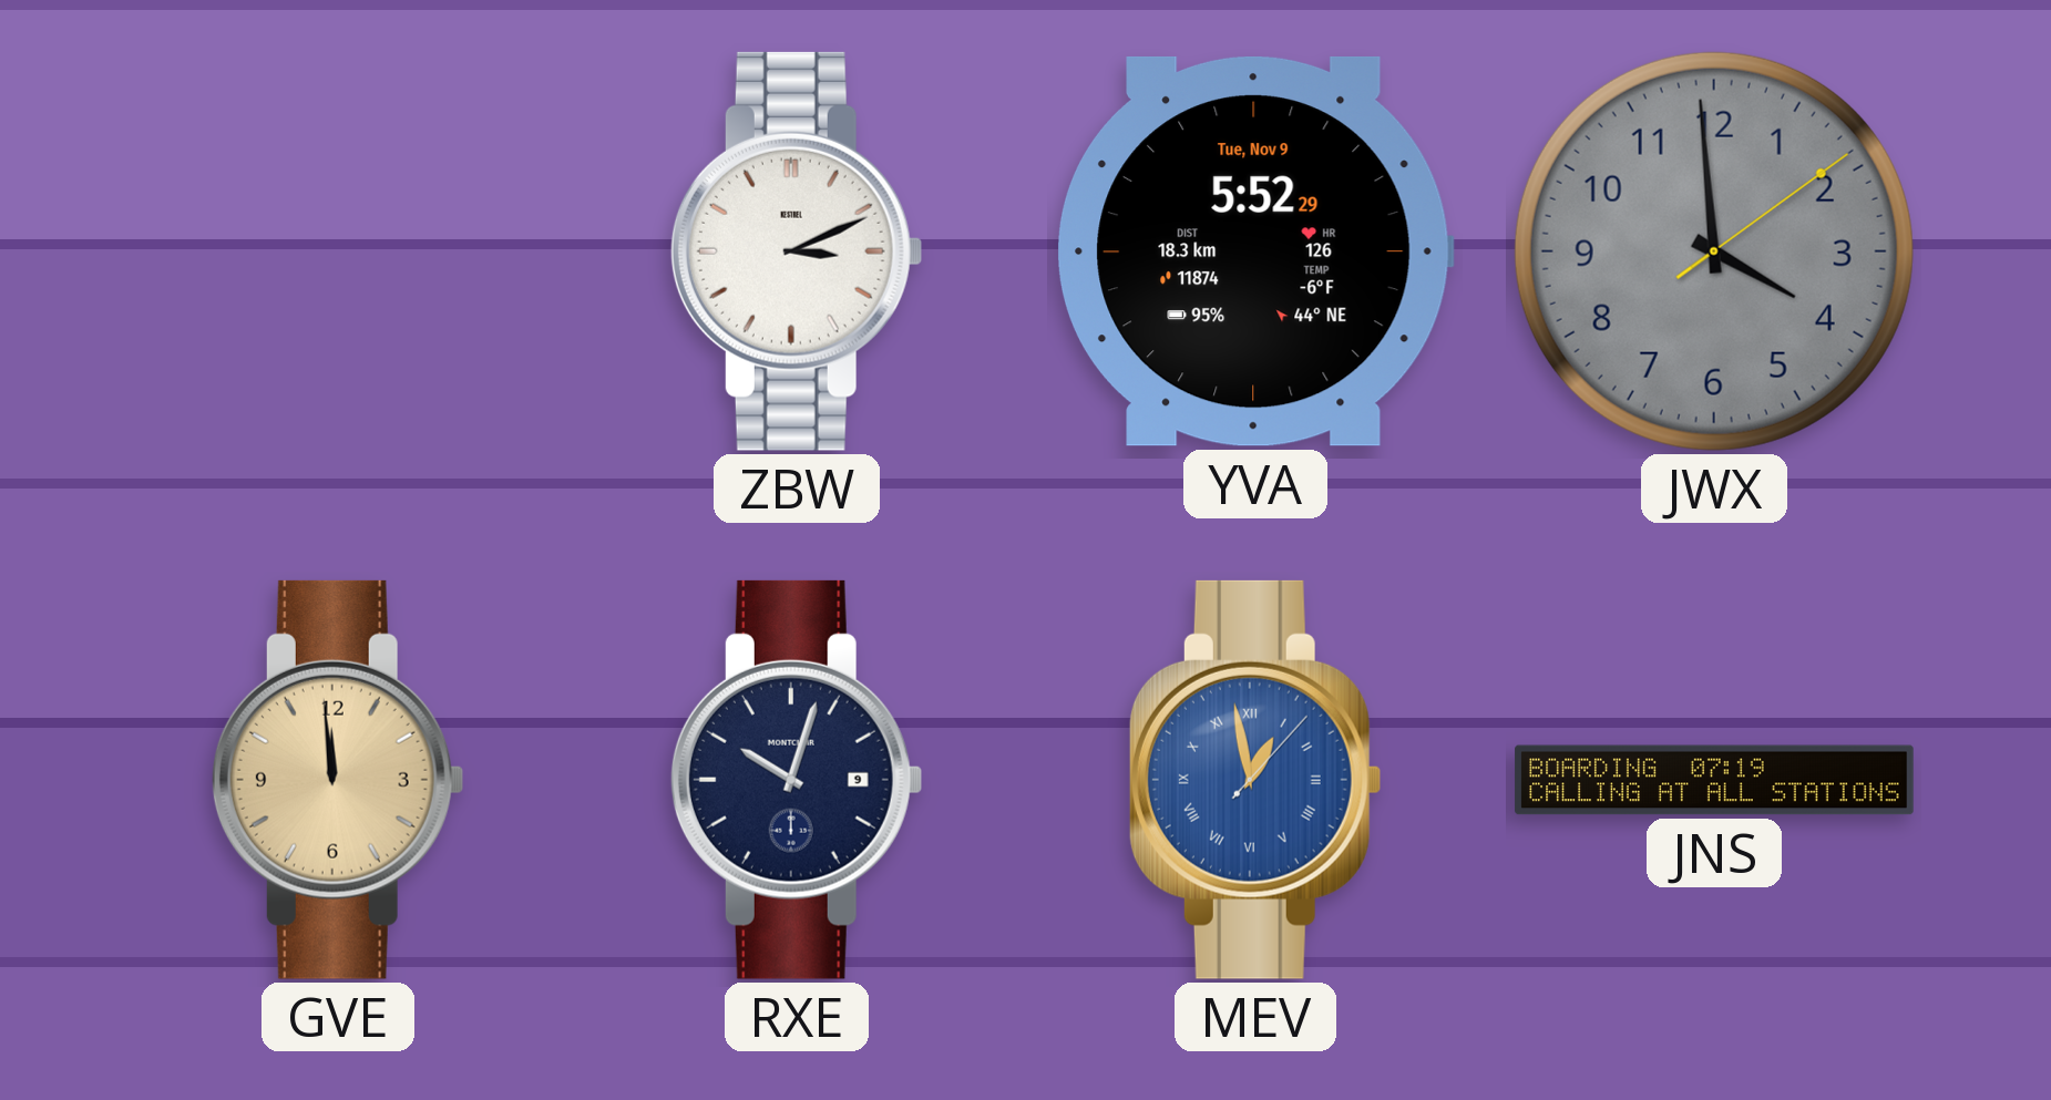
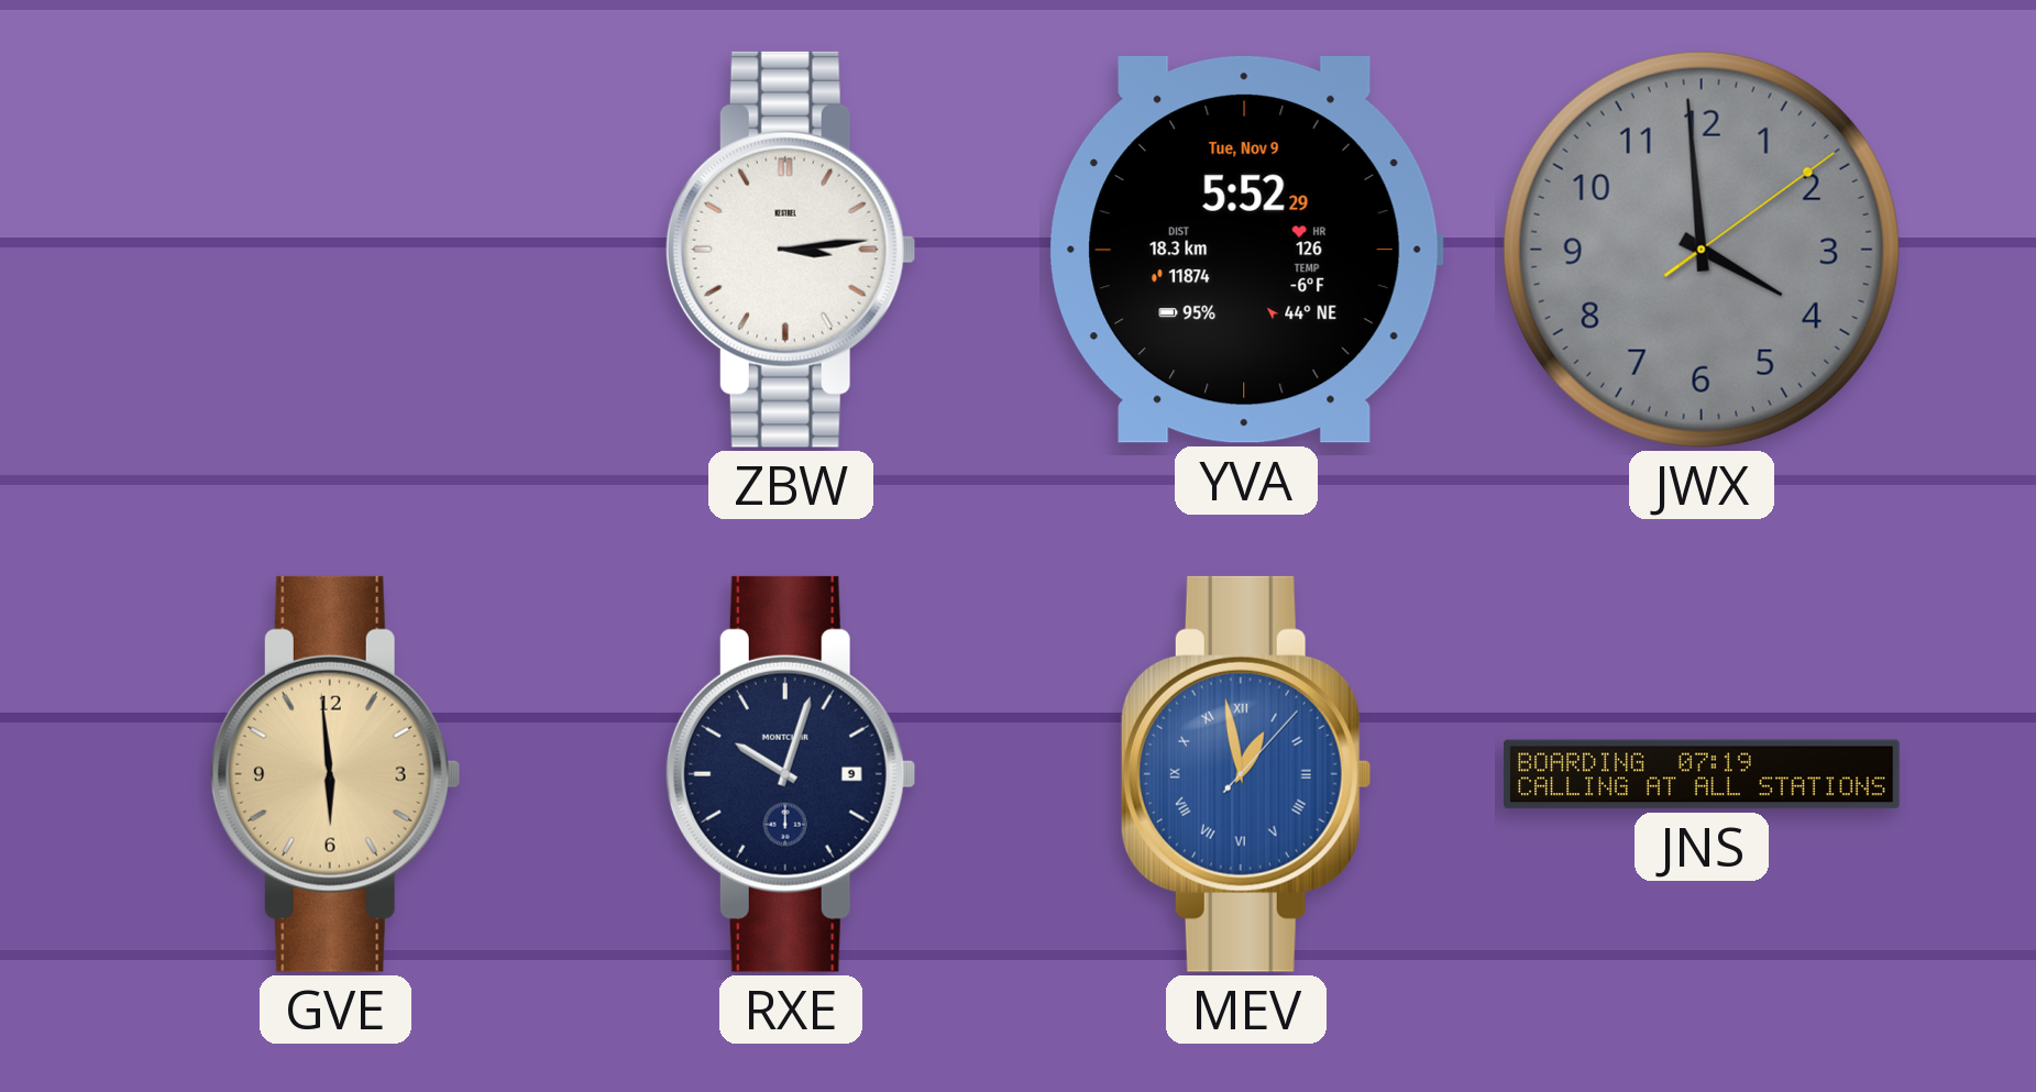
ZBW: 3:11 -> 3:14
GVE: 11:59 -> 5:59
